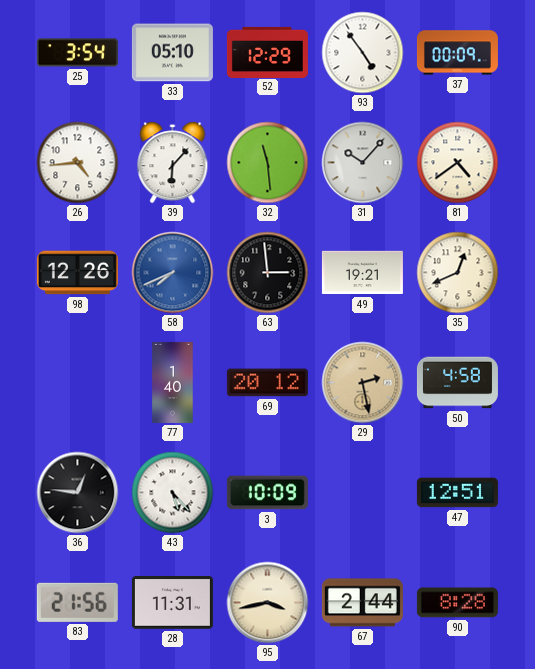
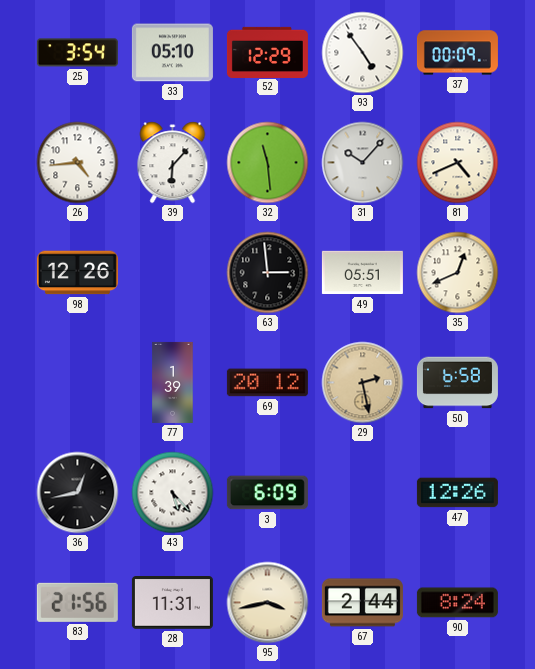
81: 4:39 -> 4:41
58: 7:41 -> none
49: 19:21 -> 05:51
77: 1:40 -> 1:39
50: 4:58 -> 6:58
36: 12:46 -> 12:43
3: 10:09 -> 6:09
47: 12:51 -> 12:26
90: 8:28 -> 8:24
